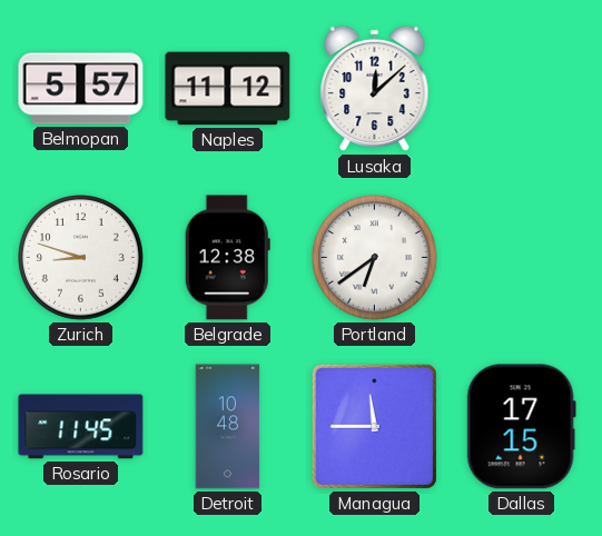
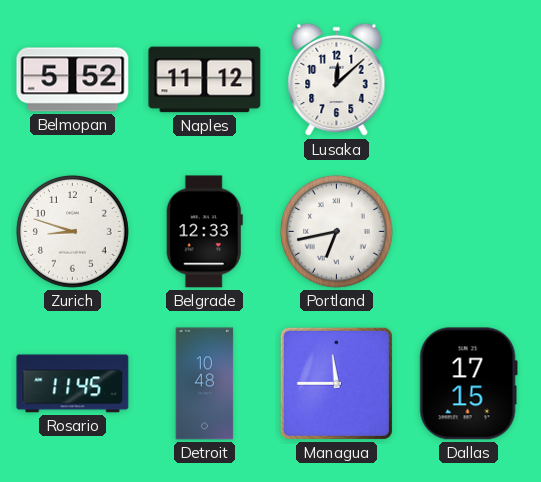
Belmopan: 5:57 -> 5:52
Belgrade: 12:38 -> 12:33
Portland: 6:39 -> 6:43
